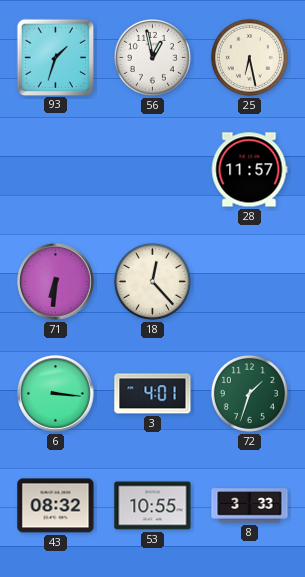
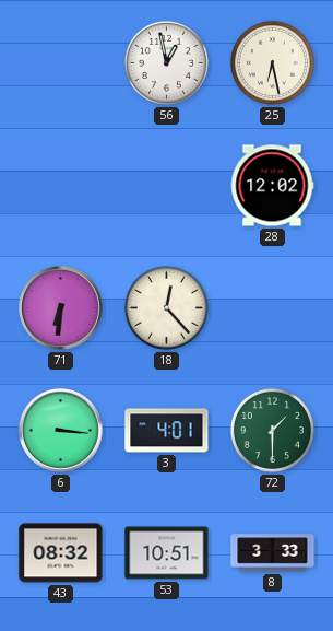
93: 1:33 -> none
28: 11:57 -> 12:02
72: 1:33 -> 1:30
53: 10:55 -> 10:51
